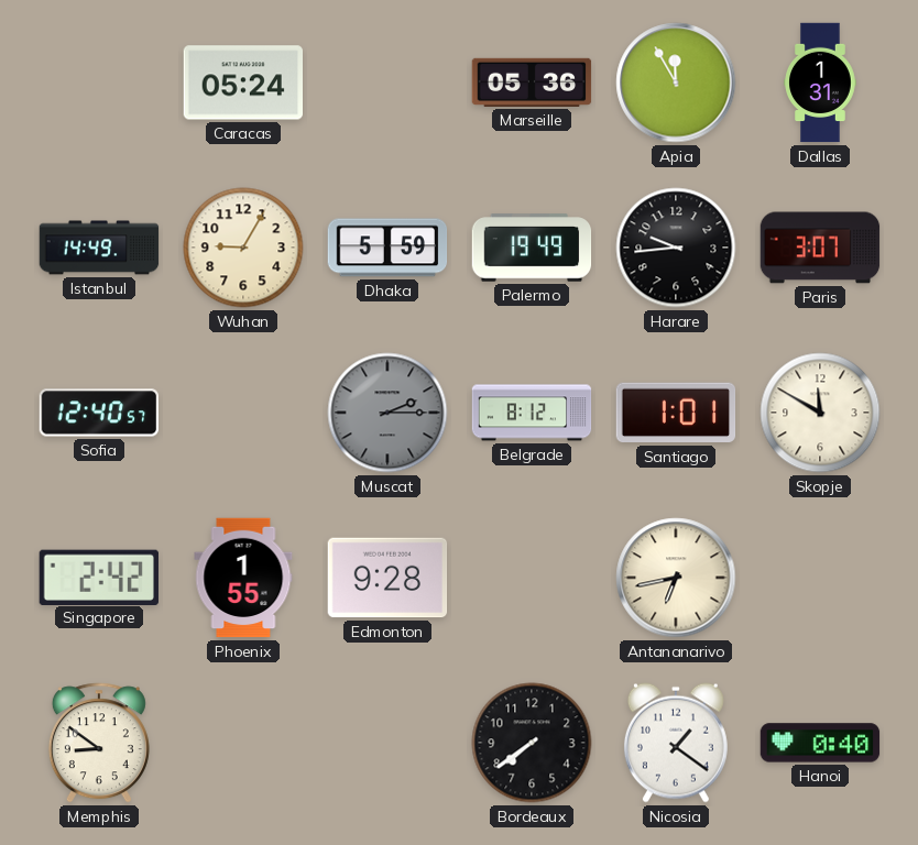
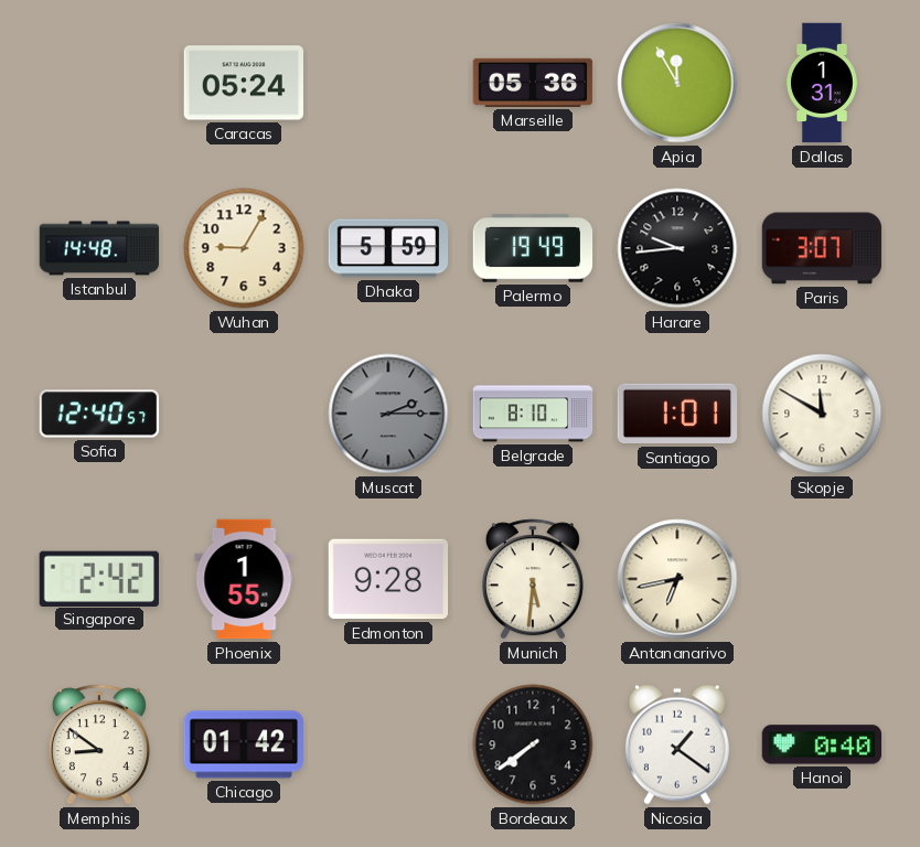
Istanbul: 14:49 -> 14:48
Belgrade: 8:12 -> 8:10
Munich: none -> 5:31
Chicago: none -> 01:42
